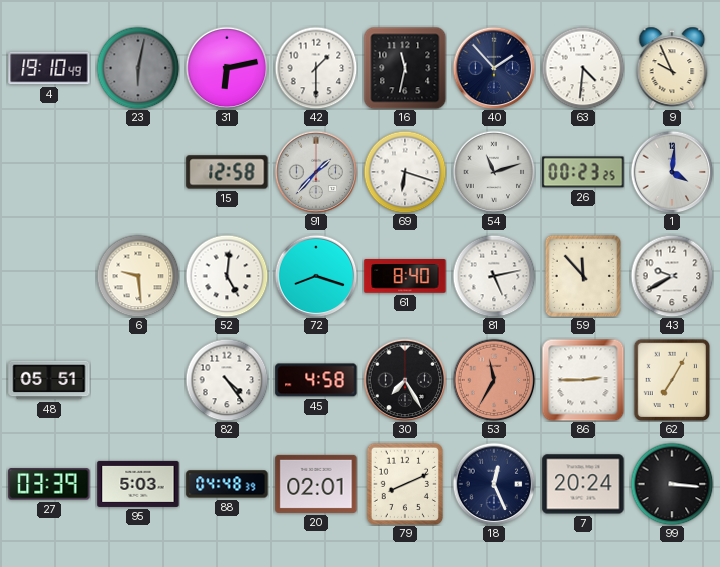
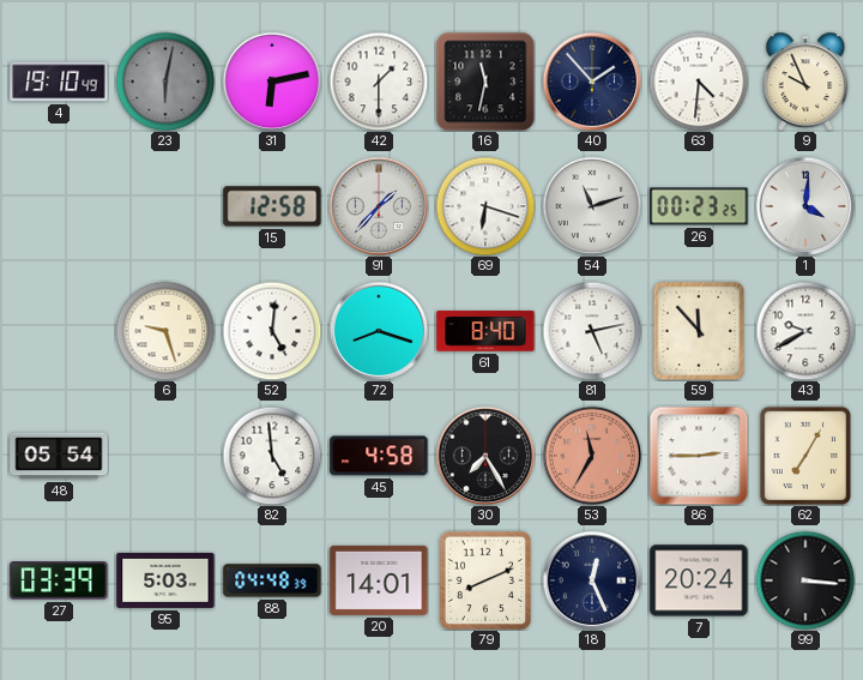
6: 9:29 -> 9:27
48: 05:51 -> 05:54
82: 4:24 -> 4:59
20: 02:01 -> 14:01
